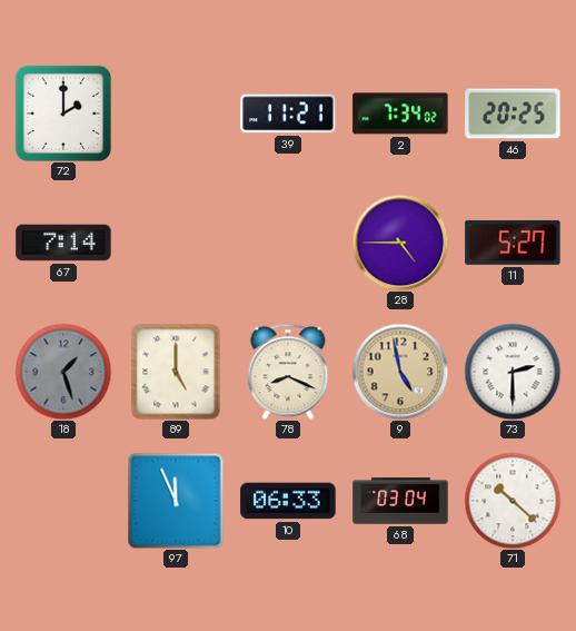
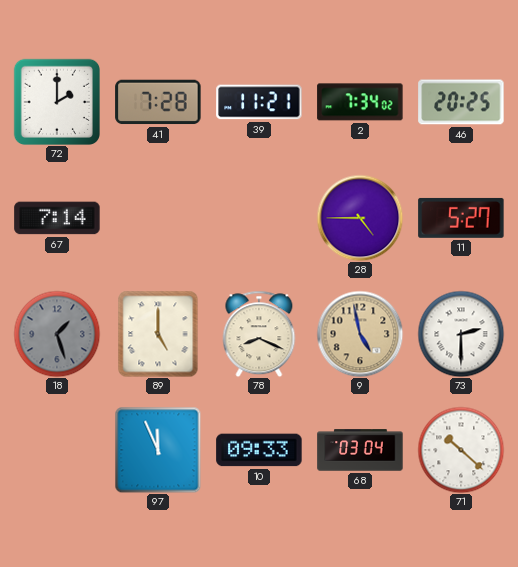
41: none -> 7:28
10: 06:33 -> 09:33
